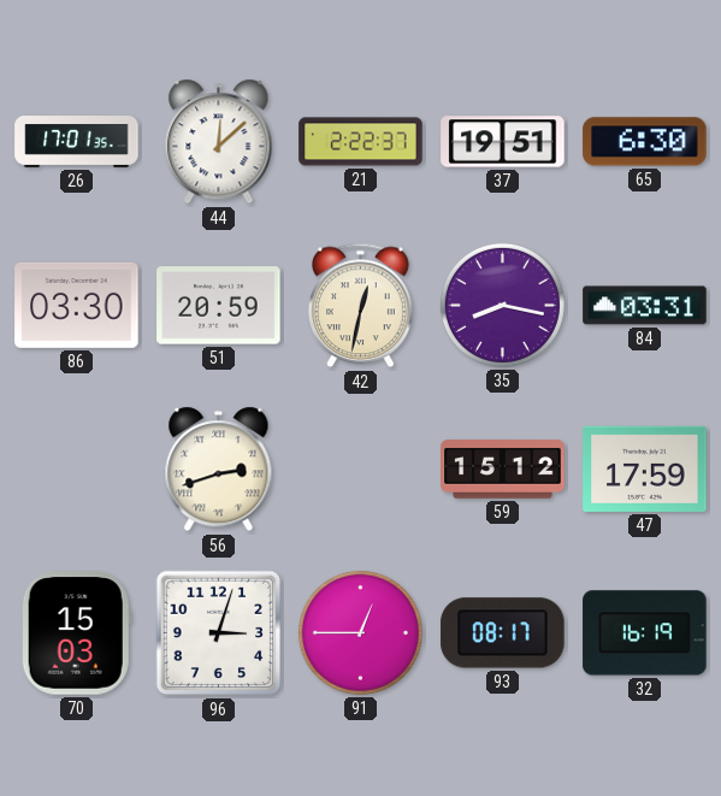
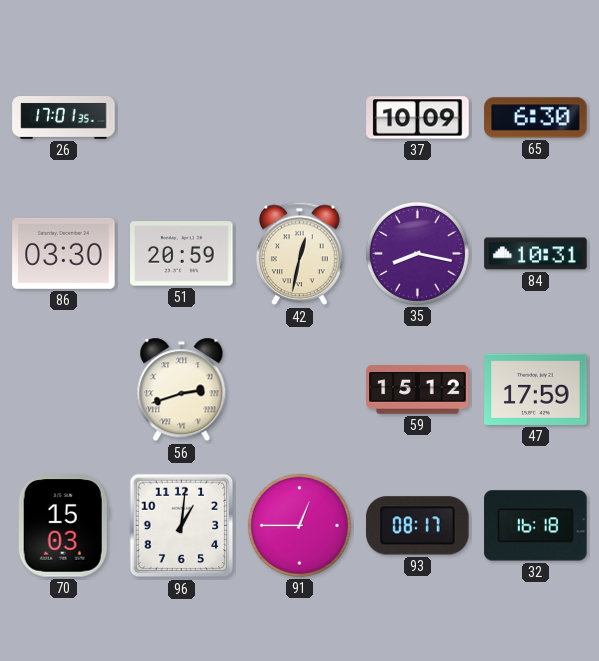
44: 12:08 -> none
21: 2:22 -> none
37: 19:51 -> 10:09
84: 03:31 -> 10:31
96: 3:03 -> 1:01
32: 16:19 -> 16:18
